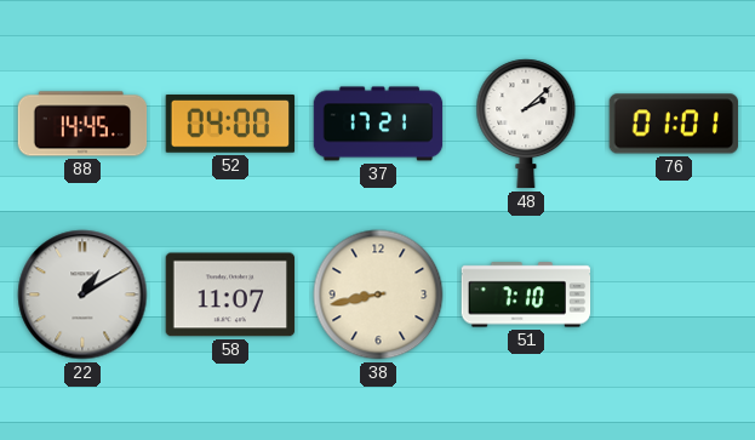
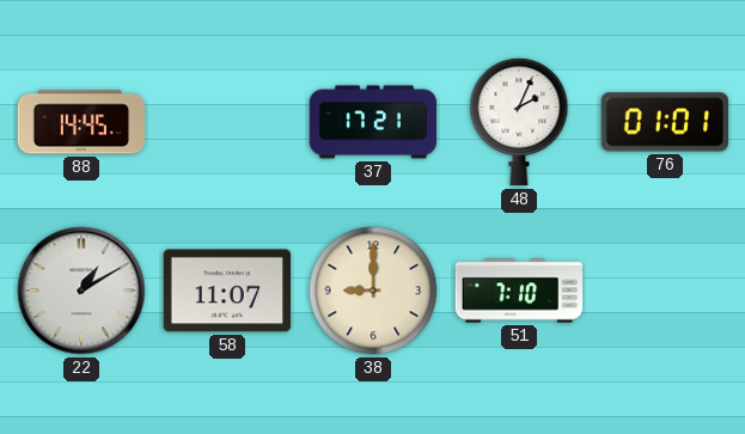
52: 04:00 -> none
48: 2:08 -> 2:04
38: 8:43 -> 9:00
